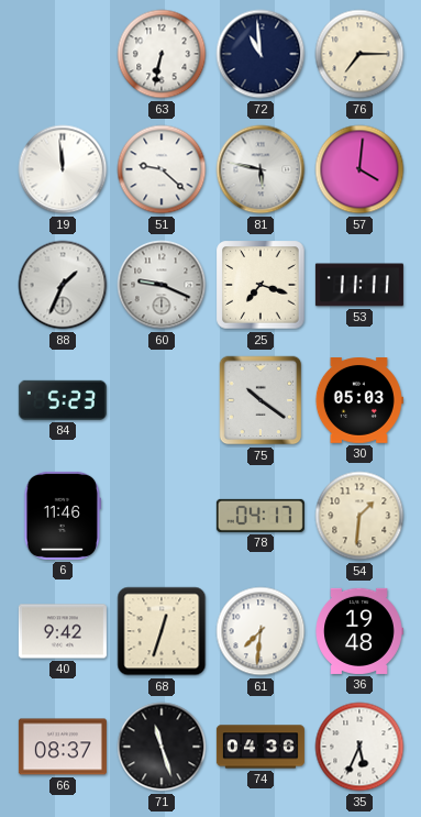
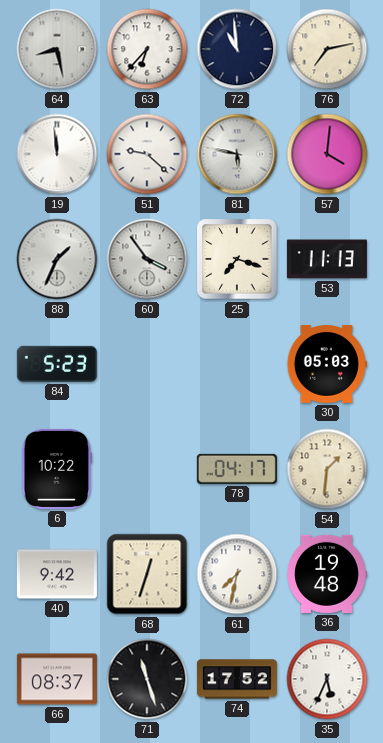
64: none -> 8:28
63: 6:32 -> 6:37
76: 7:15 -> 7:13
60: 9:19 -> 3:54
53: 11:11 -> 11:13
75: 10:21 -> none
6: 11:46 -> 10:22
61: 7:31 -> 7:32
74: 04:36 -> 17:52
